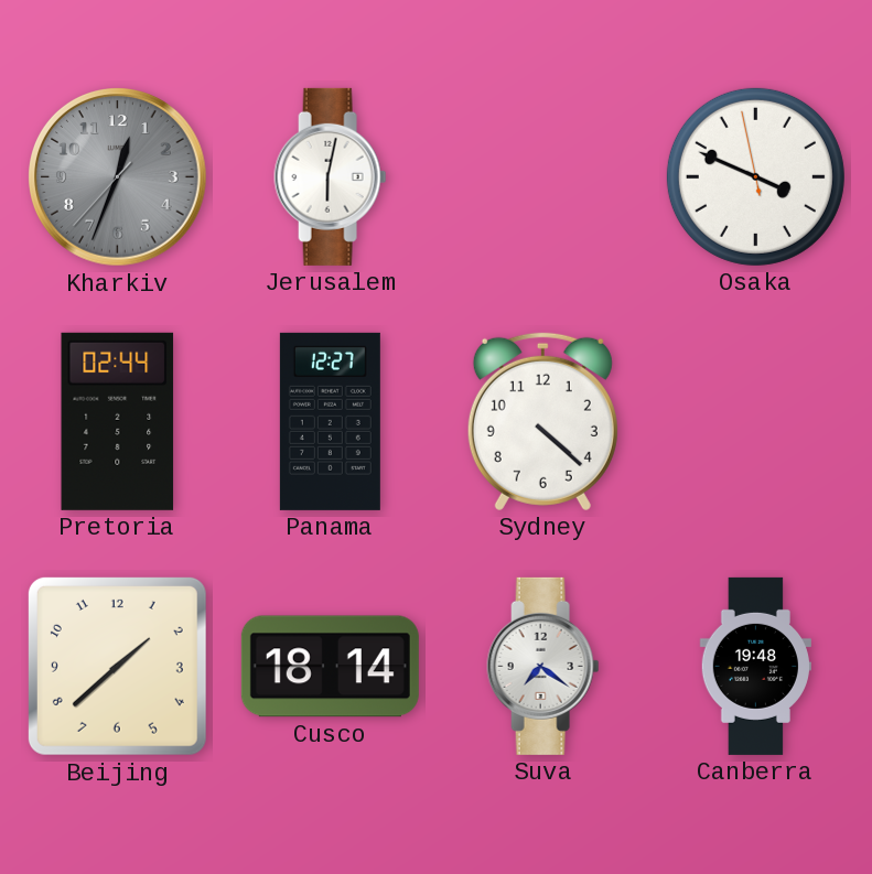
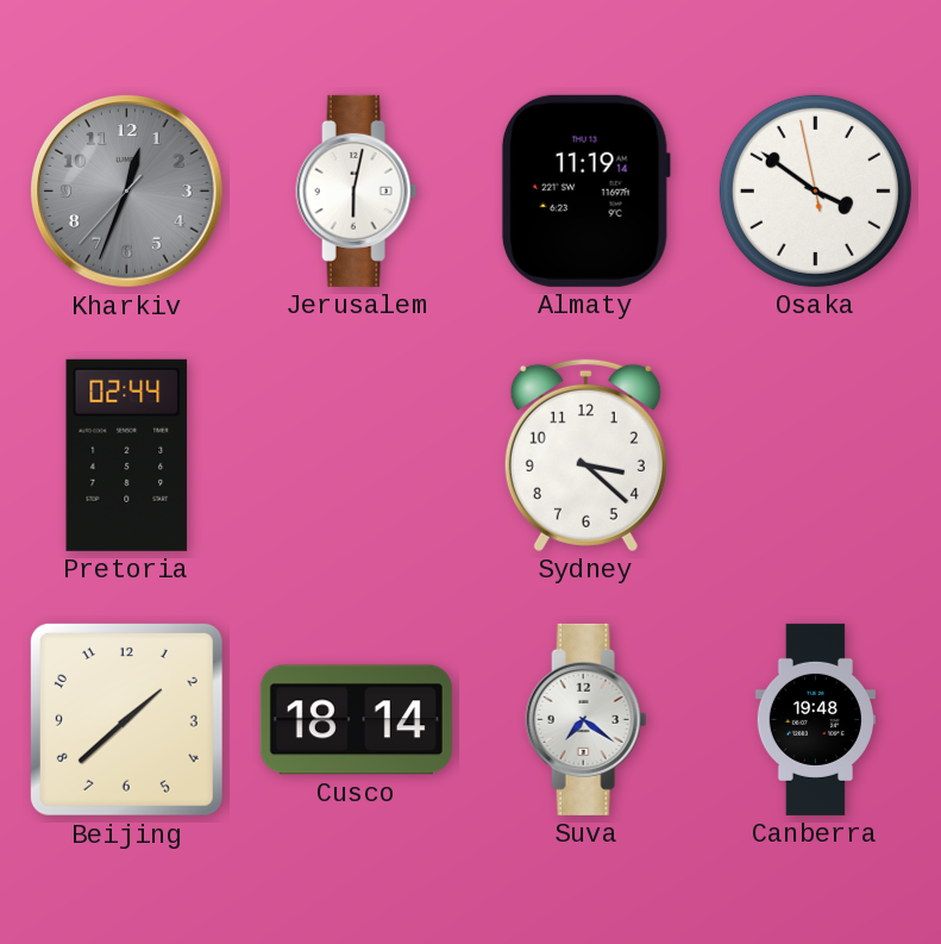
Almaty: none -> 11:19
Osaka: 3:48 -> 3:50
Panama: 12:27 -> none
Sydney: 4:22 -> 3:22
